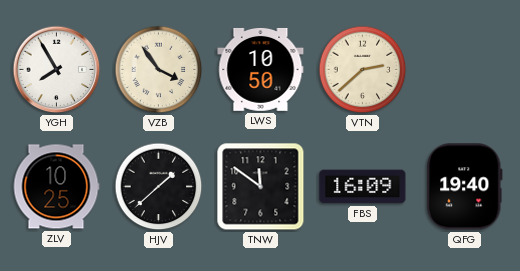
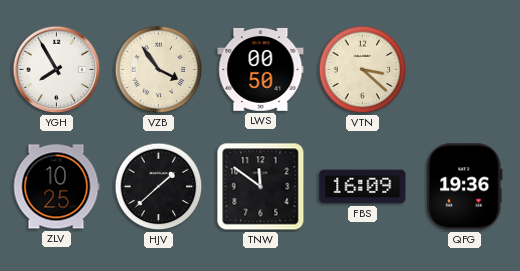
LWS: 10:50 -> 00:50
VTN: 2:38 -> 3:22
QFG: 19:40 -> 19:36
